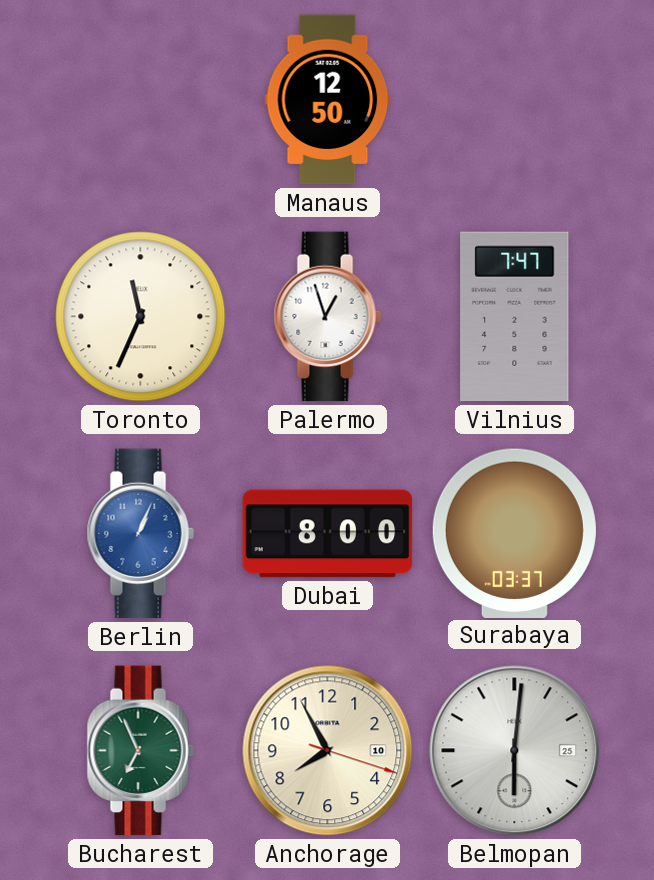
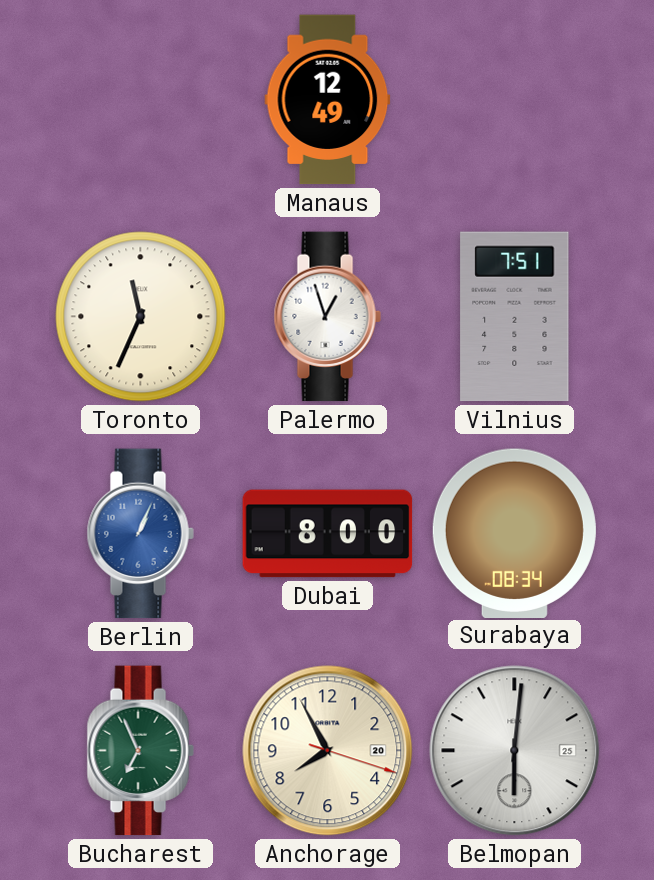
Manaus: 12:50 -> 12:49
Vilnius: 7:47 -> 7:51
Surabaya: 03:37 -> 08:34
Anchorage date: 10 -> 20
